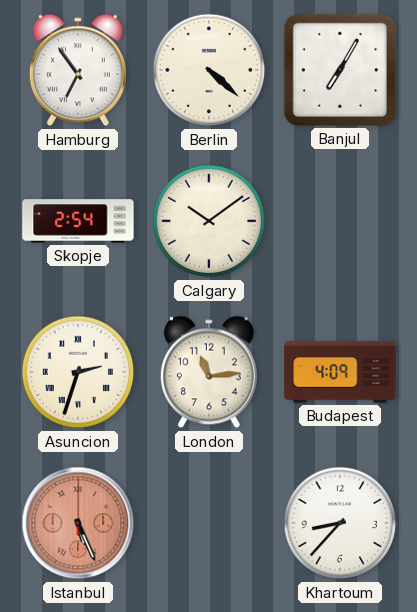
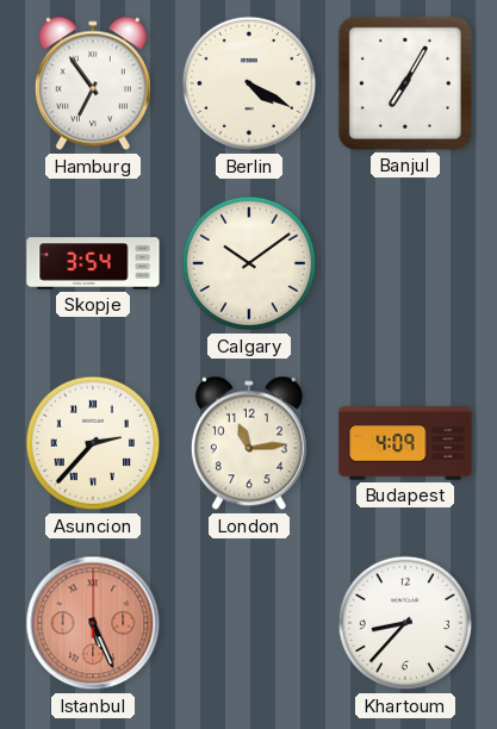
Berlin: 4:22 -> 4:20
Skopje: 2:54 -> 3:54
Asuncion: 2:33 -> 2:37
